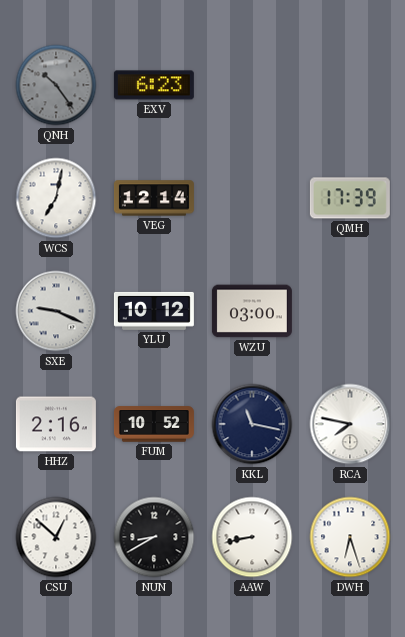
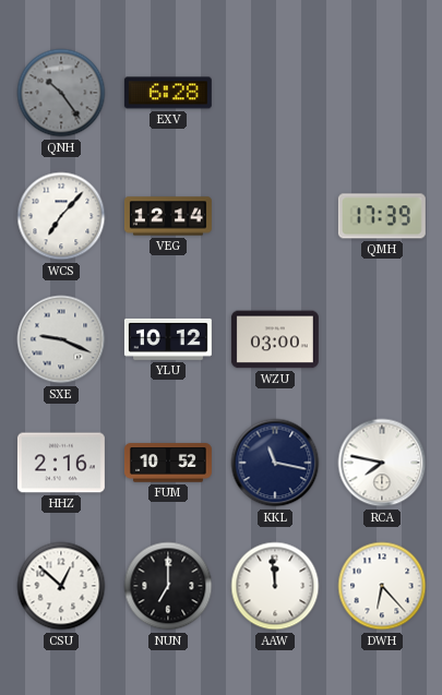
EXV: 6:23 -> 6:28
WCS: 7:02 -> 7:07
NUN: 8:40 -> 7:00
AAW: 8:43 -> 11:59
DWH: 6:27 -> 6:23
